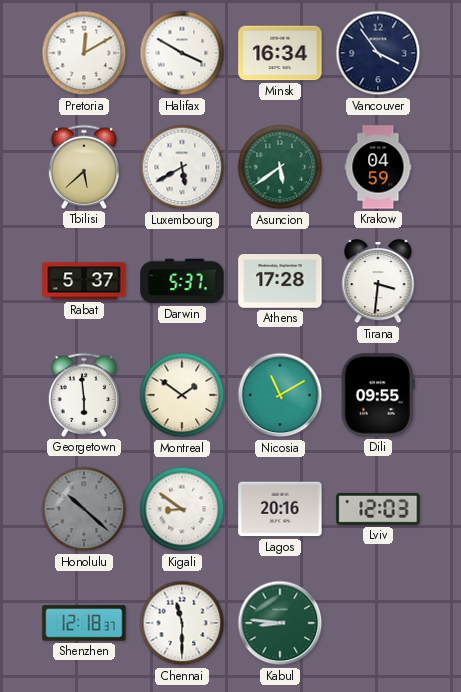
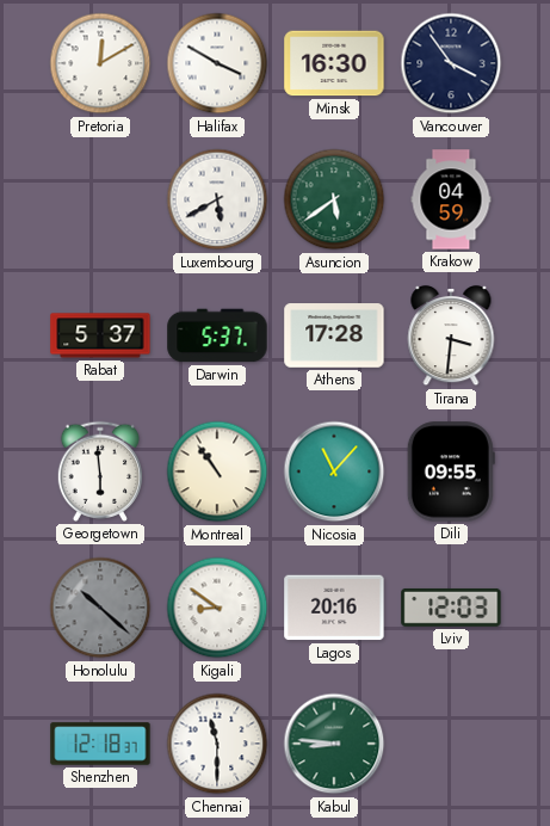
Minsk: 16:34 -> 16:30
Tbilisi: 5:38 -> none
Montreal: 1:51 -> 10:54
Nicosia: 11:10 -> 11:07
